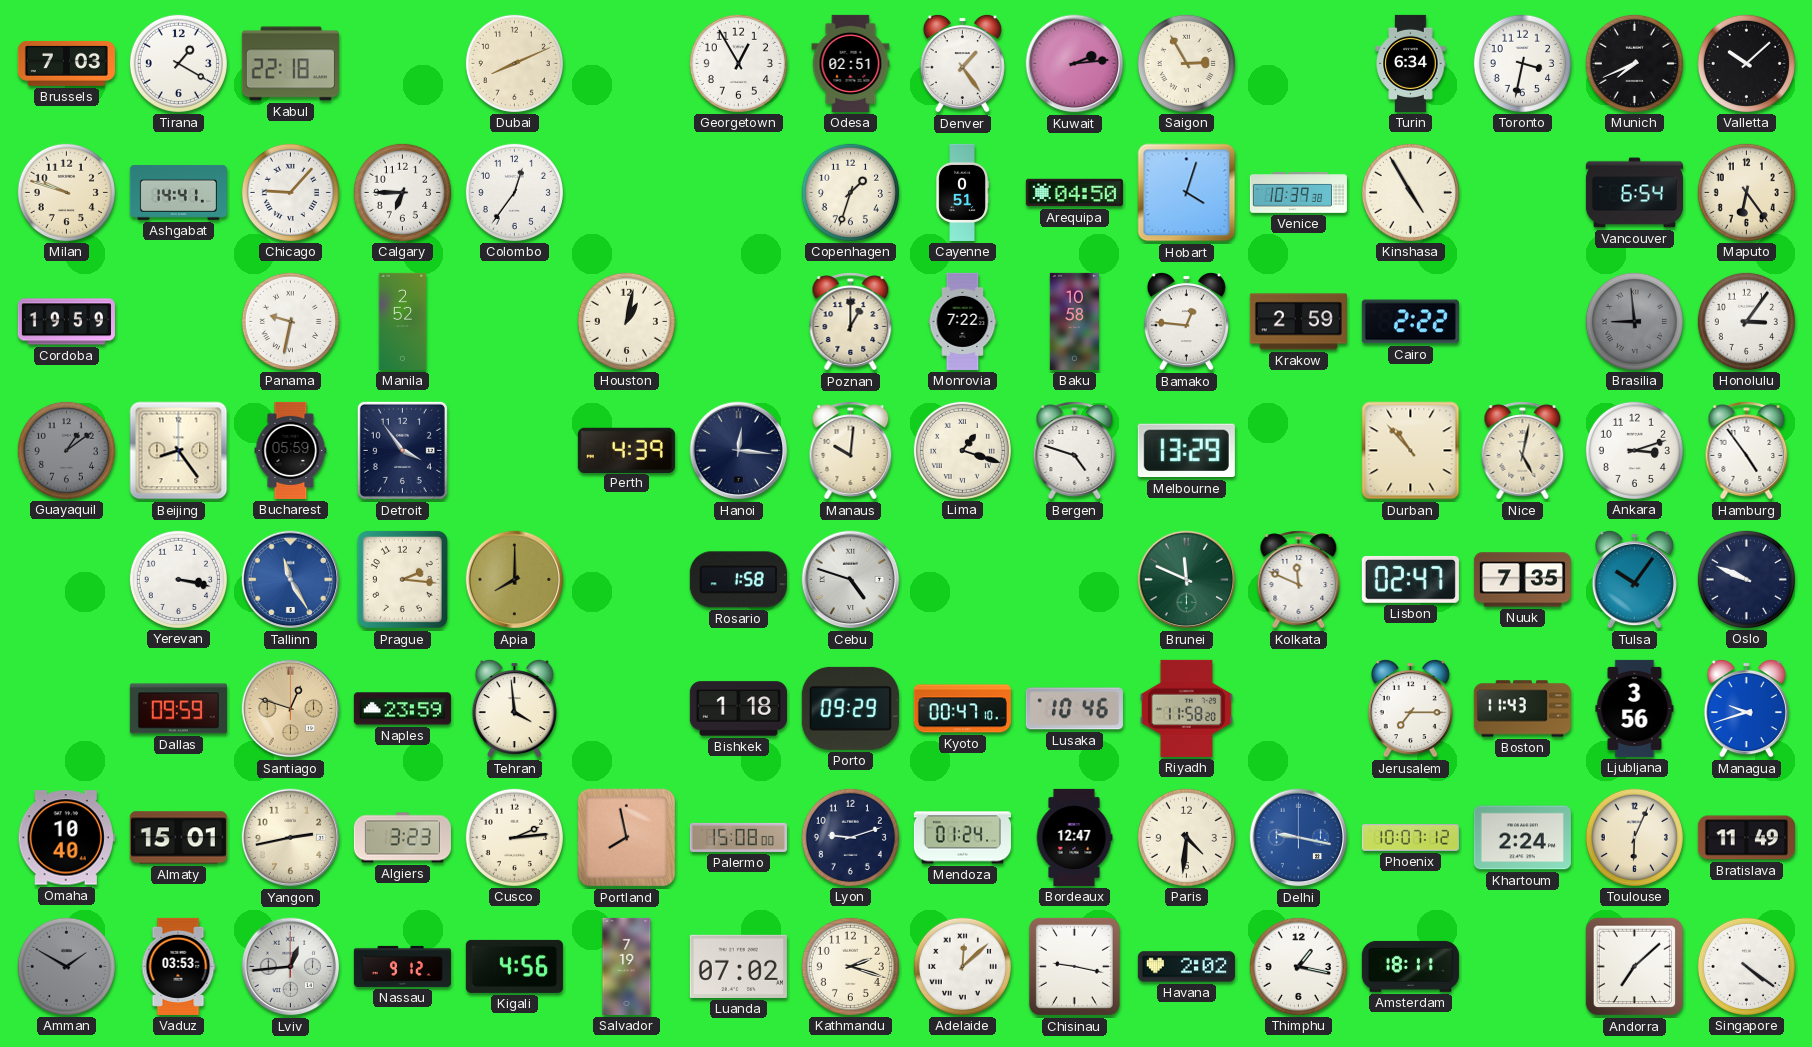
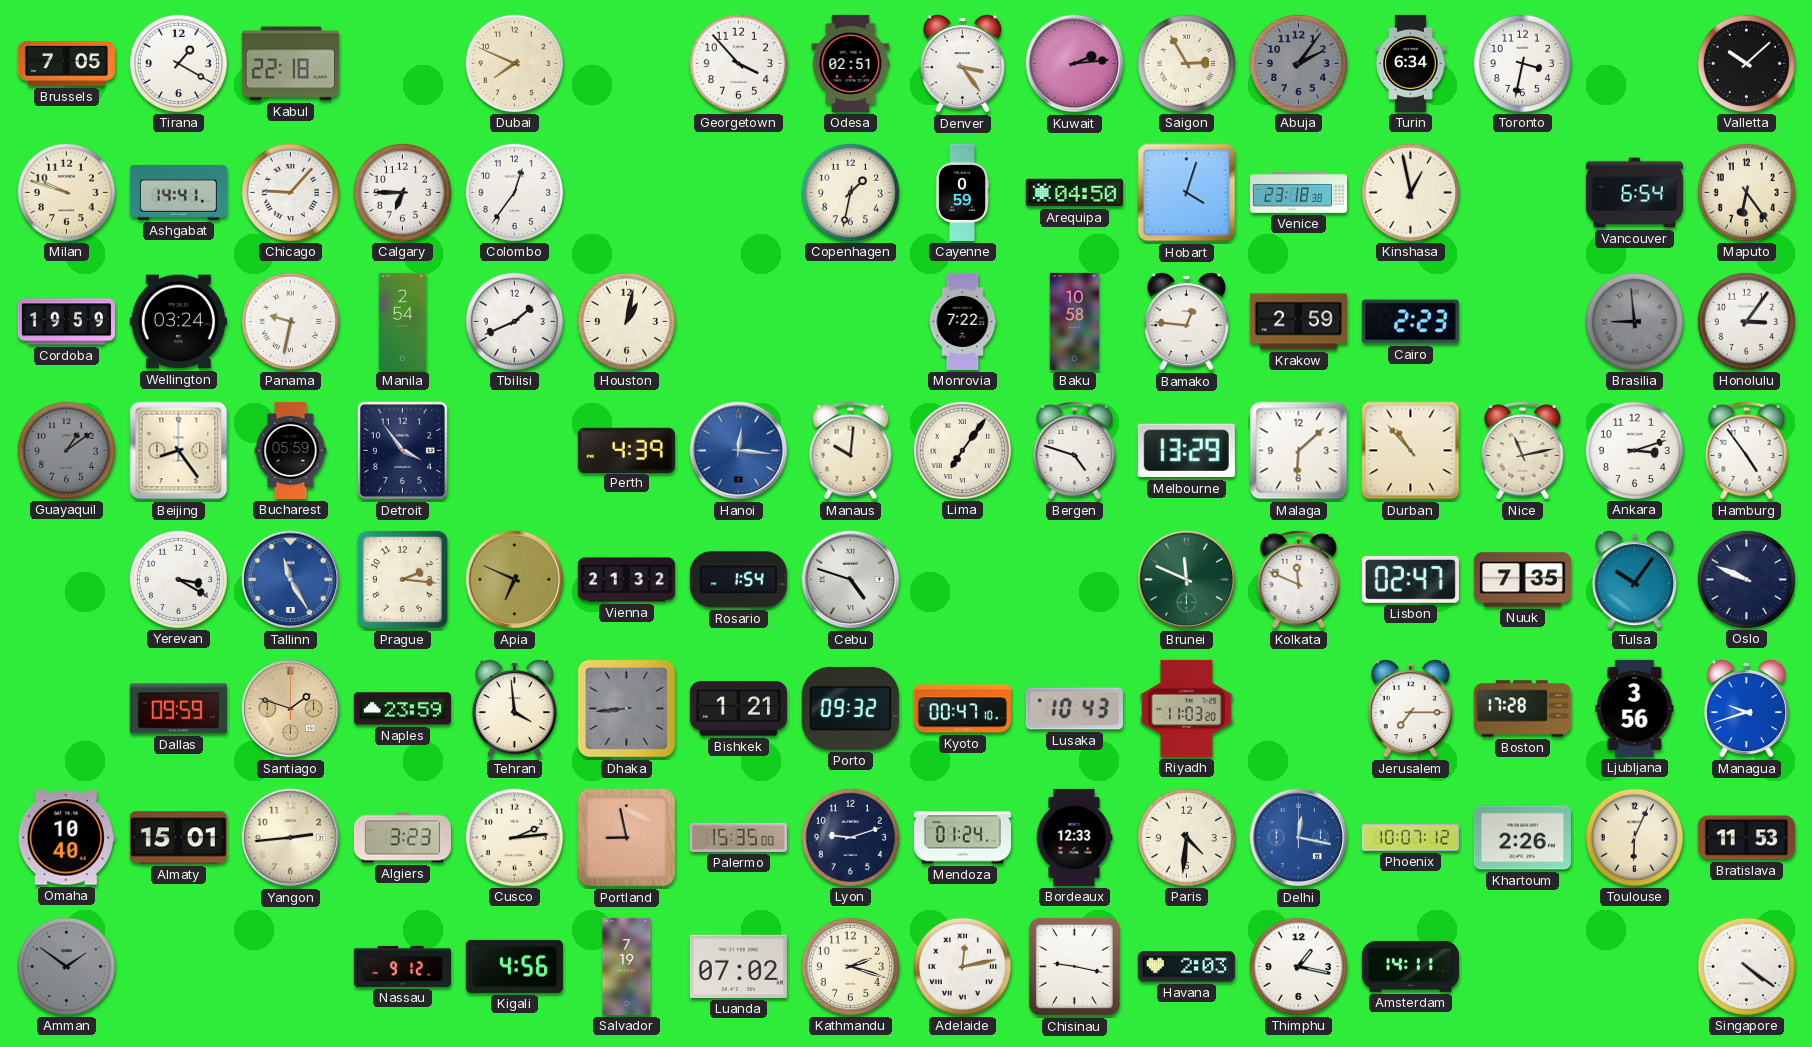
Brussels: 7:03 -> 7:05
Dubai: 8:11 -> 7:49
Georgetown: 12:55 -> 3:53
Denver: 1:24 -> 3:24
Abuja: none -> 2:06
Munich: 7:41 -> none
Copenhagen: 1:33 -> 1:32
Cayenne: 0:51 -> 0:59
Venice: 10:39 -> 23:18
Kinshasa: 4:55 -> 12:58
Wellington: none -> 03:24
Manila: 2:52 -> 2:54
Tbilisi: none -> 1:41
Poznan: 1:00 -> none
Cairo: 2:22 -> 2:23
Hanoi dial: navy -> blue
Lima: 1:18 -> 7:06
Malaga: none -> 6:08
Nice: 5:02 -> 11:13
Yerevan: 3:17 -> 3:20
Apia: 8:00 -> 6:49
Vienna: none -> 21:32
Rosario: 1:58 -> 1:54
Santiago: 12:48 -> 1:48
Dhaka: none -> 8:44
Bishkek: 1:18 -> 1:21
Porto: 09:29 -> 09:32
Lusaka: 10:46 -> 10:43
Riyadh: 11:58 -> 11:03
Boston: 11:43 -> 17:28
Yangon: 2:43 -> 2:44
Portland: 7:58 -> 8:58
Palermo: 15:08 -> 15:35
Bordeaux: 12:47 -> 12:33
Delhi: 9:17 -> 12:17
Khartoum: 2:24 -> 2:26
Bratislava: 11:49 -> 11:53
Amman: 1:50 -> 1:51
Vaduz: 03:53 -> none
Lviv: 12:44 -> none
Adelaide: 12:08 -> 12:13
Havana: 2:02 -> 2:03
Amsterdam: 18:11 -> 14:11
Andorra: 7:08 -> none
